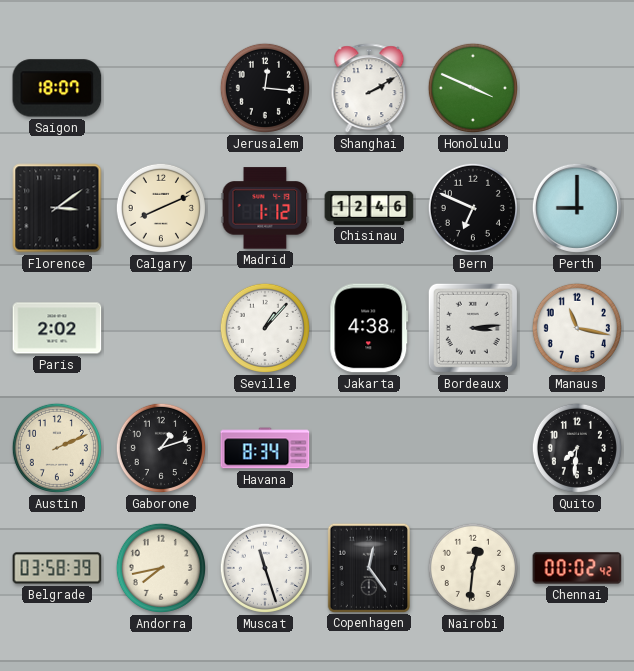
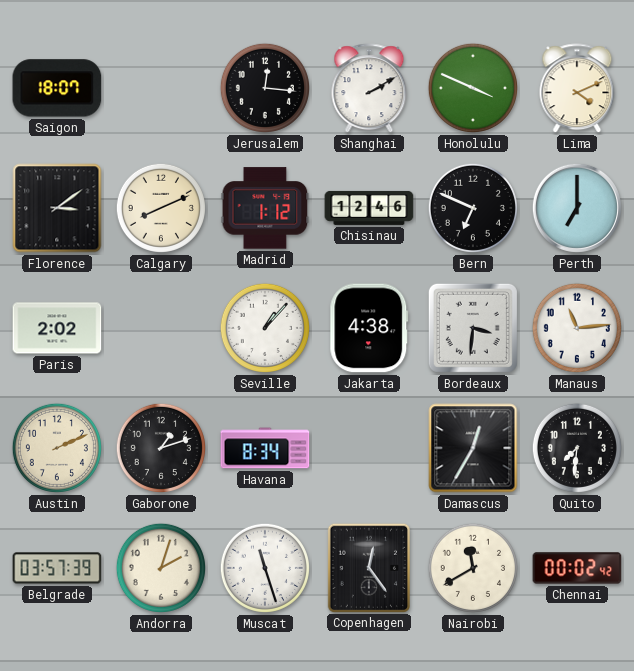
Lima: none -> 4:11
Perth: 9:00 -> 7:00
Bordeaux: 3:14 -> 3:31
Manaus: 11:17 -> 11:14
Damascus: none -> 12:35
Belgrade: 03:58 -> 03:57
Andorra: 7:43 -> 2:03
Nairobi: 12:31 -> 11:40
